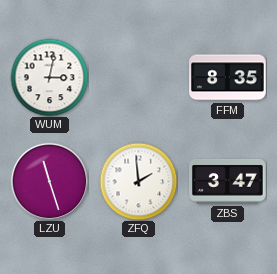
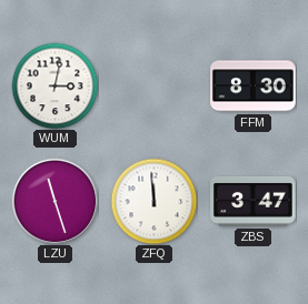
FFM: 8:35 -> 8:30
ZFQ: 1:59 -> 11:59
